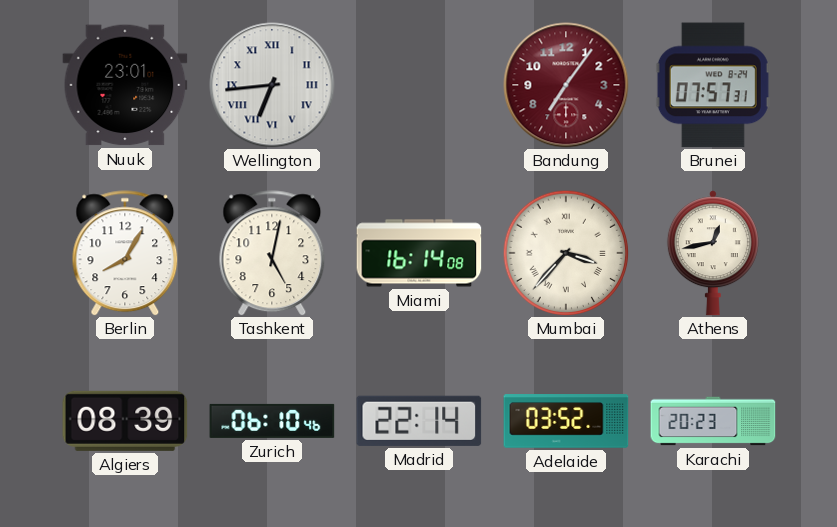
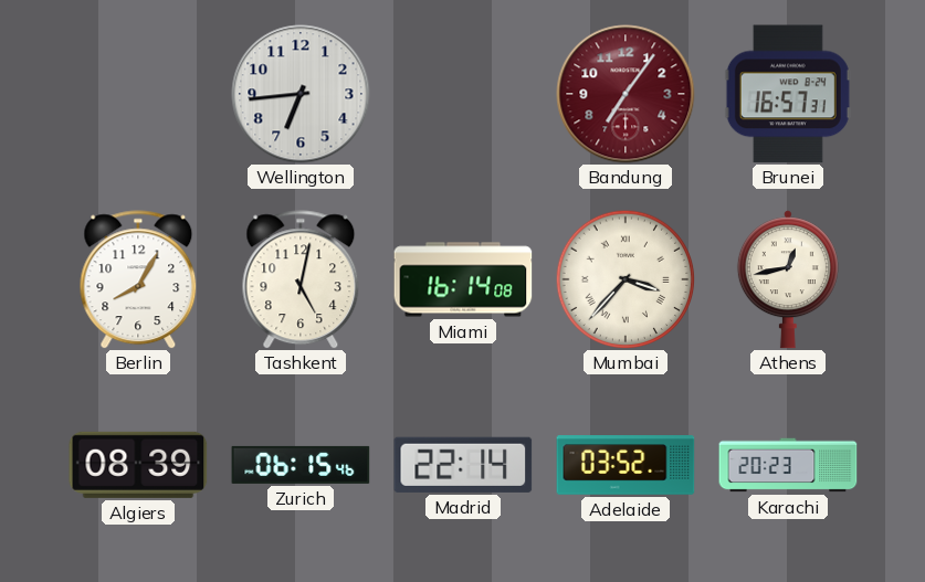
Nuuk: 23:01 -> none
Wellington numerals: Roman -> Arabic
Brunei: 07:57 -> 16:57
Zurich: 06:10 -> 06:15
